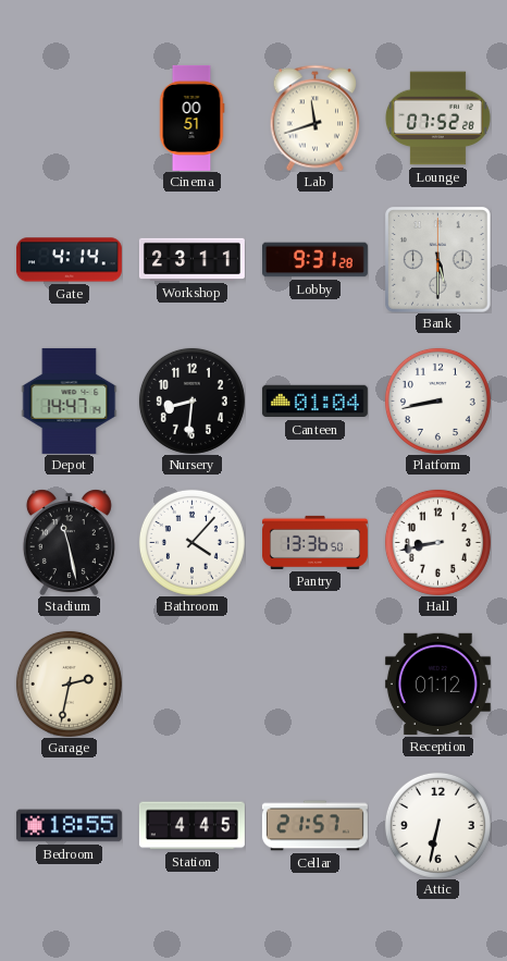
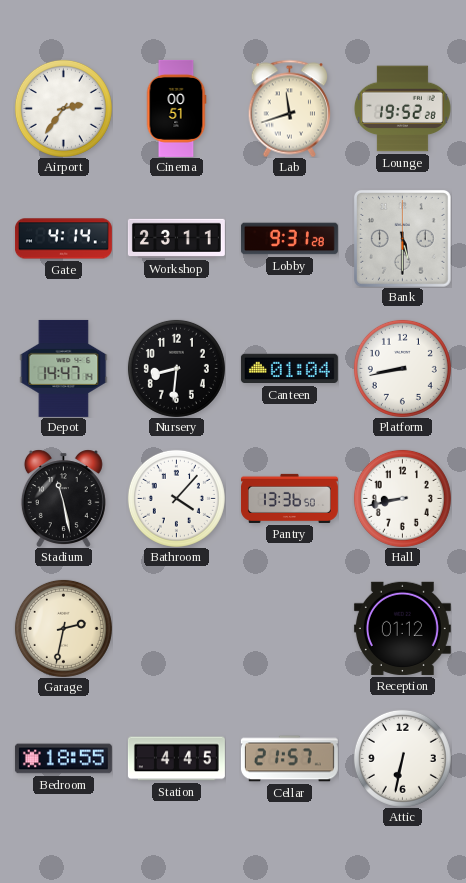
Airport: none -> 2:36
Lounge: 07:52 -> 19:52
